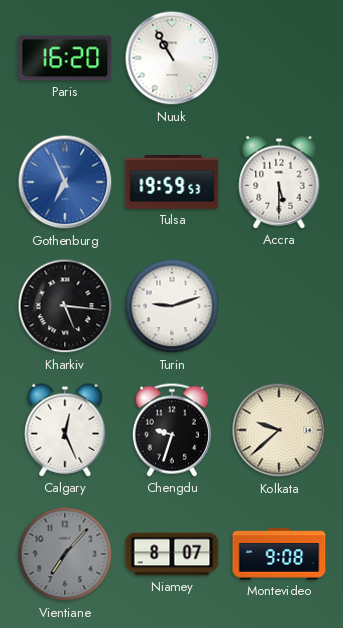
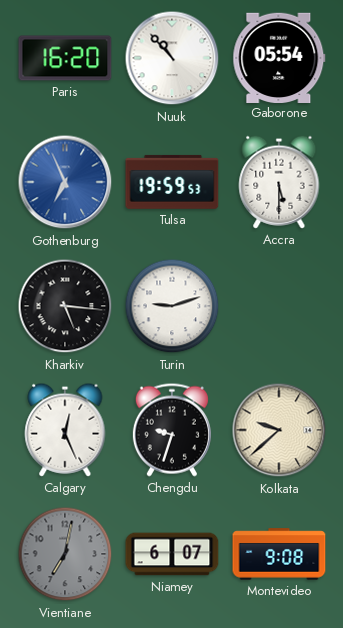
Nuuk: 10:55 -> 10:53
Gaborone: none -> 05:54
Vientiane: 7:07 -> 7:02
Niamey: 8:07 -> 6:07
